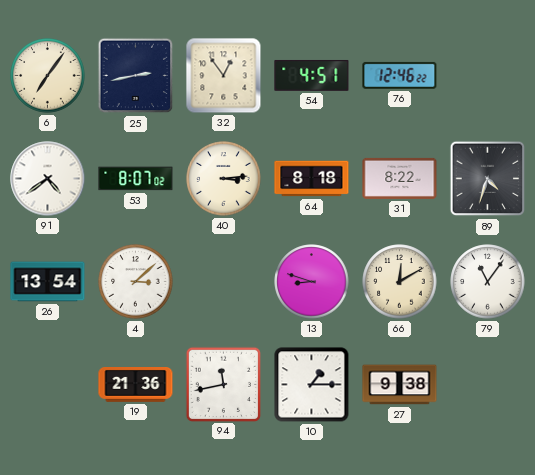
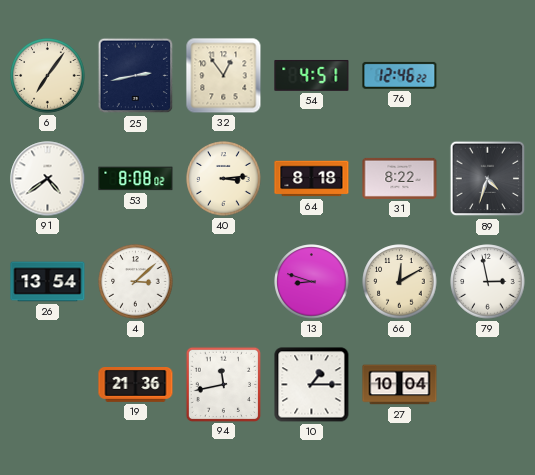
53: 8:07 -> 8:08
79: 11:06 -> 2:58
27: 9:38 -> 10:04
